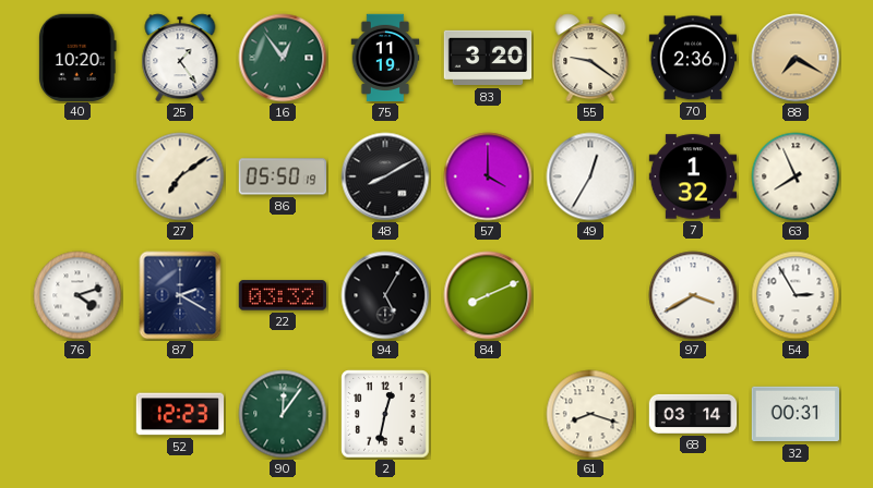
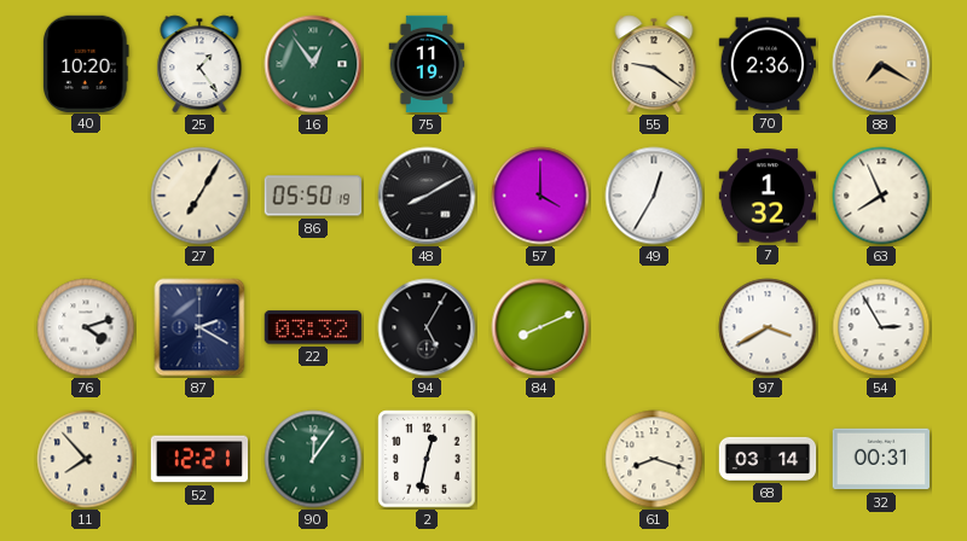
83: 3:20 -> none
27: 7:09 -> 7:05
11: none -> 7:53
52: 12:23 -> 12:21
